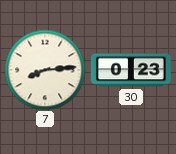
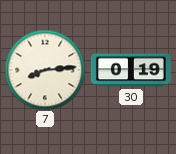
30: 0:23 -> 0:19
